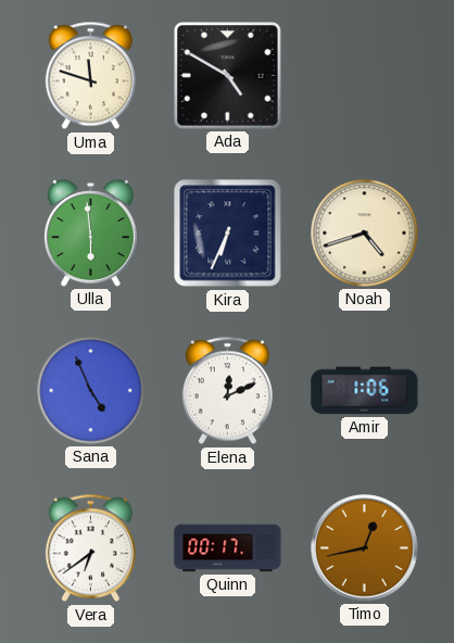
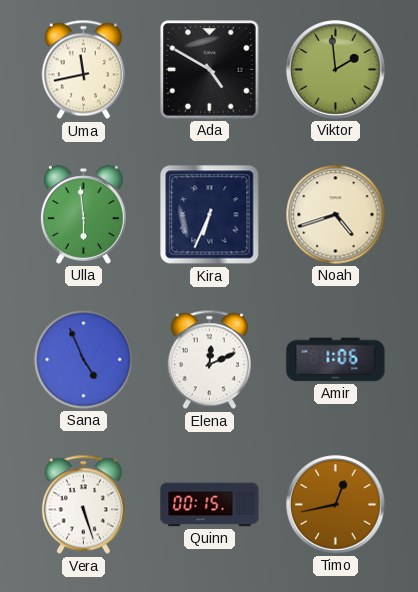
Uma: 11:48 -> 11:43
Viktor: none -> 1:59
Vera: 6:39 -> 5:27
Quinn: 00:17 -> 00:15
